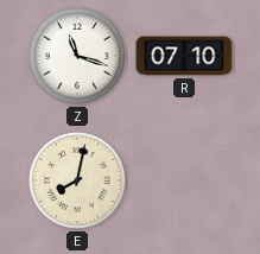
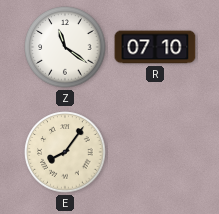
Z: 11:18 -> 11:21
E: 8:02 -> 8:06
